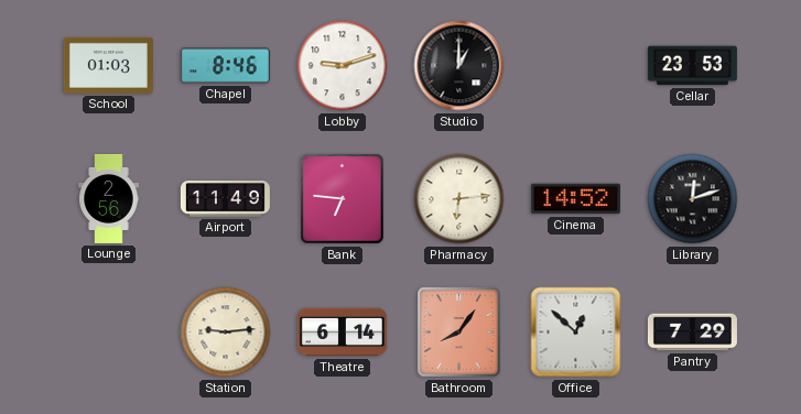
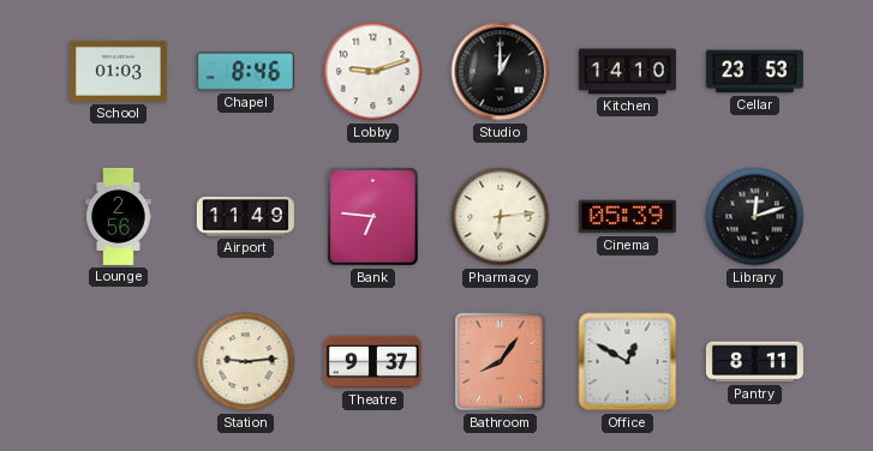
Kitchen: none -> 14:10
Cinema: 14:52 -> 05:39
Theatre: 6:14 -> 9:37
Office: 12:52 -> 12:50
Pantry: 7:29 -> 8:11
